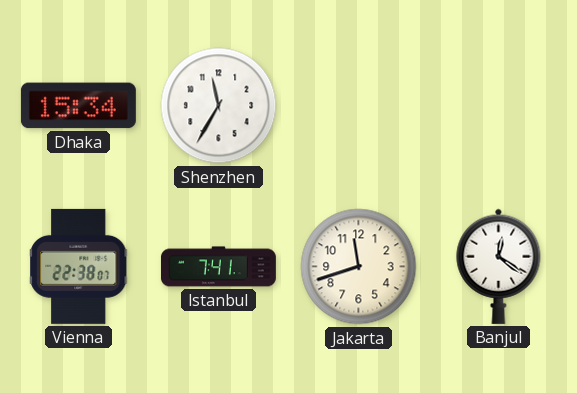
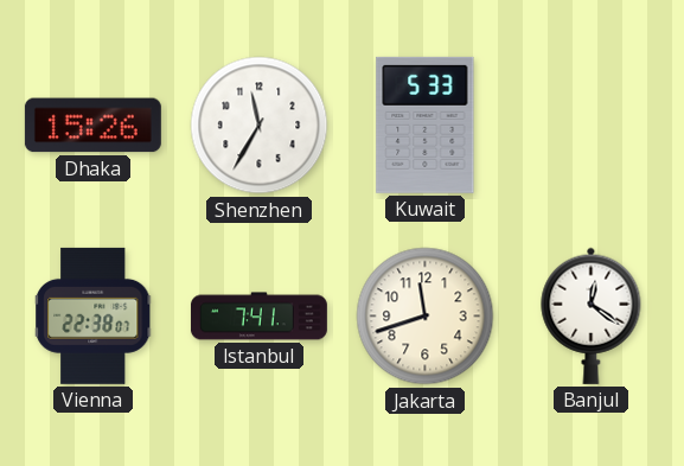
Dhaka: 15:34 -> 15:26
Kuwait: none -> 5:33
